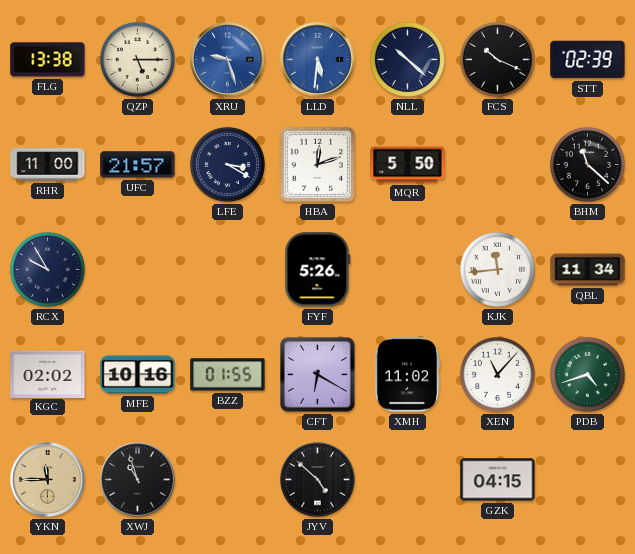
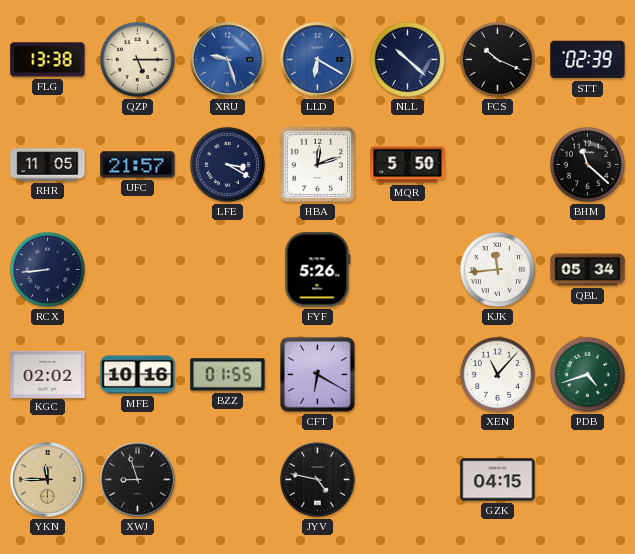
LLD: 5:31 -> 6:20
RHR: 11:00 -> 11:05
RCX: 9:55 -> 8:44
QBL: 11:34 -> 05:34
XMH: 11:02 -> none
XWJ: 10:57 -> 8:57
JYV: 4:52 -> 4:47
